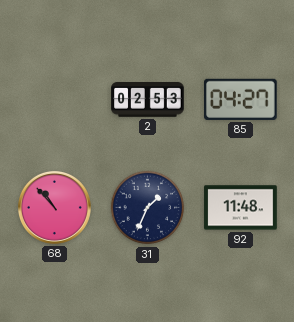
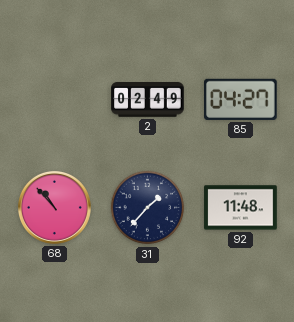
2: 02:53 -> 02:49
31: 1:34 -> 1:37
